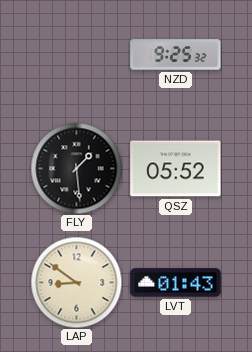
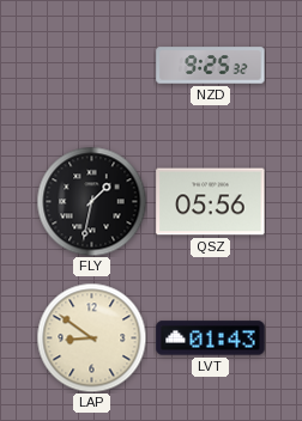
FLY: 1:29 -> 1:32
QSZ: 05:52 -> 05:56
